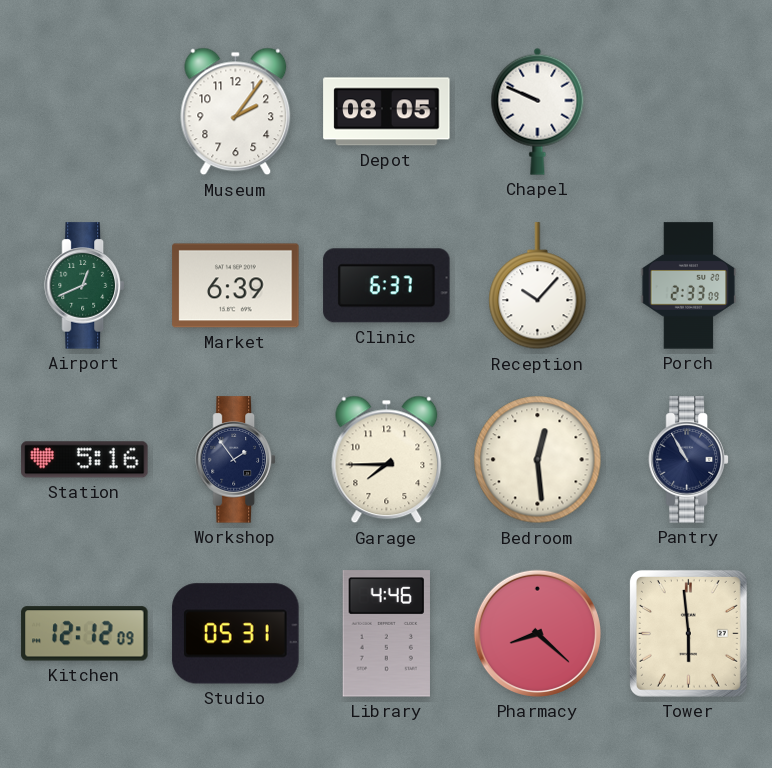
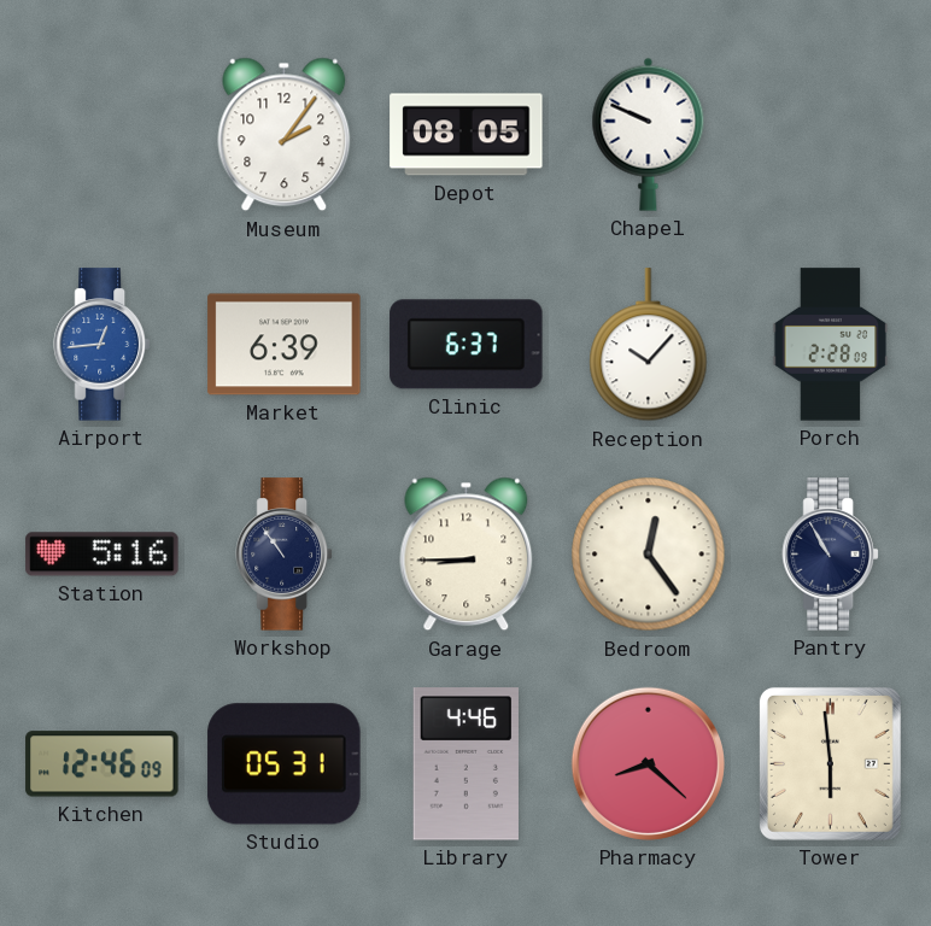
Airport: 12:41 -> 12:44
Airport dial: green -> blue
Porch: 2:33 -> 2:28
Workshop: 1:54 -> 10:54
Garage: 7:45 -> 8:45
Bedroom: 12:29 -> 12:24
Kitchen: 12:12 -> 12:46
